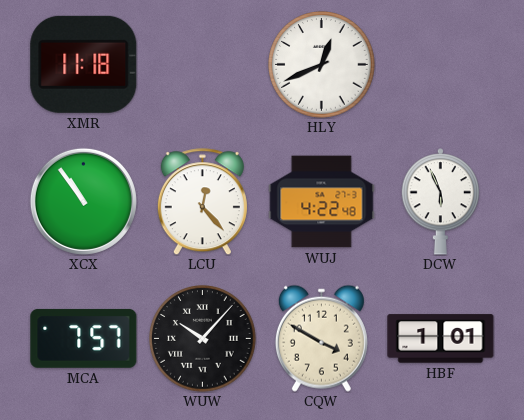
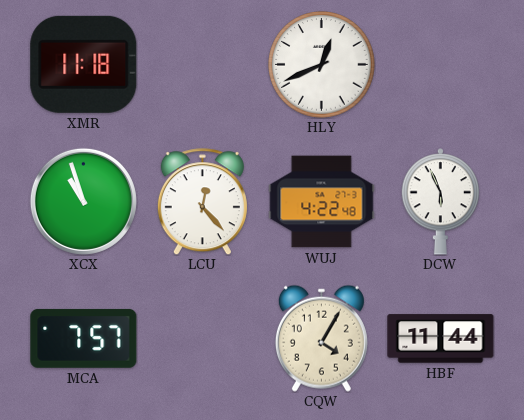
XCX: 10:54 -> 10:57
WUW: 10:07 -> none
CQW: 3:50 -> 4:05
HBF: 1:01 -> 11:44
